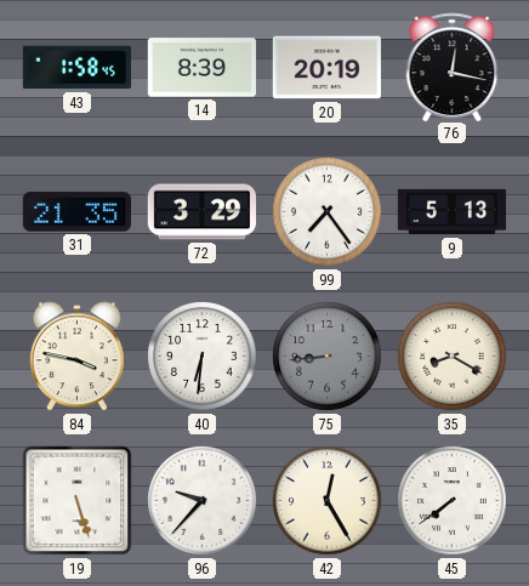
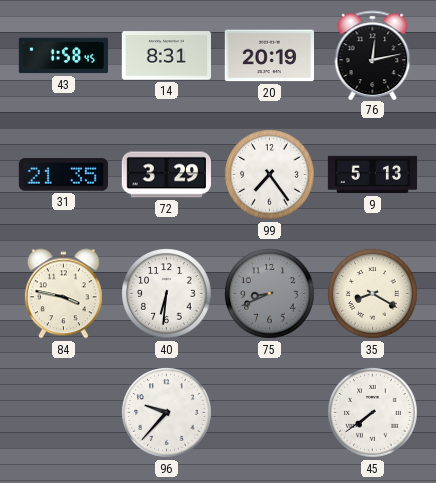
14: 8:39 -> 8:31
76: 12:17 -> 12:13
75: 8:44 -> 8:41
19: 5:27 -> none
42: 12:25 -> none
